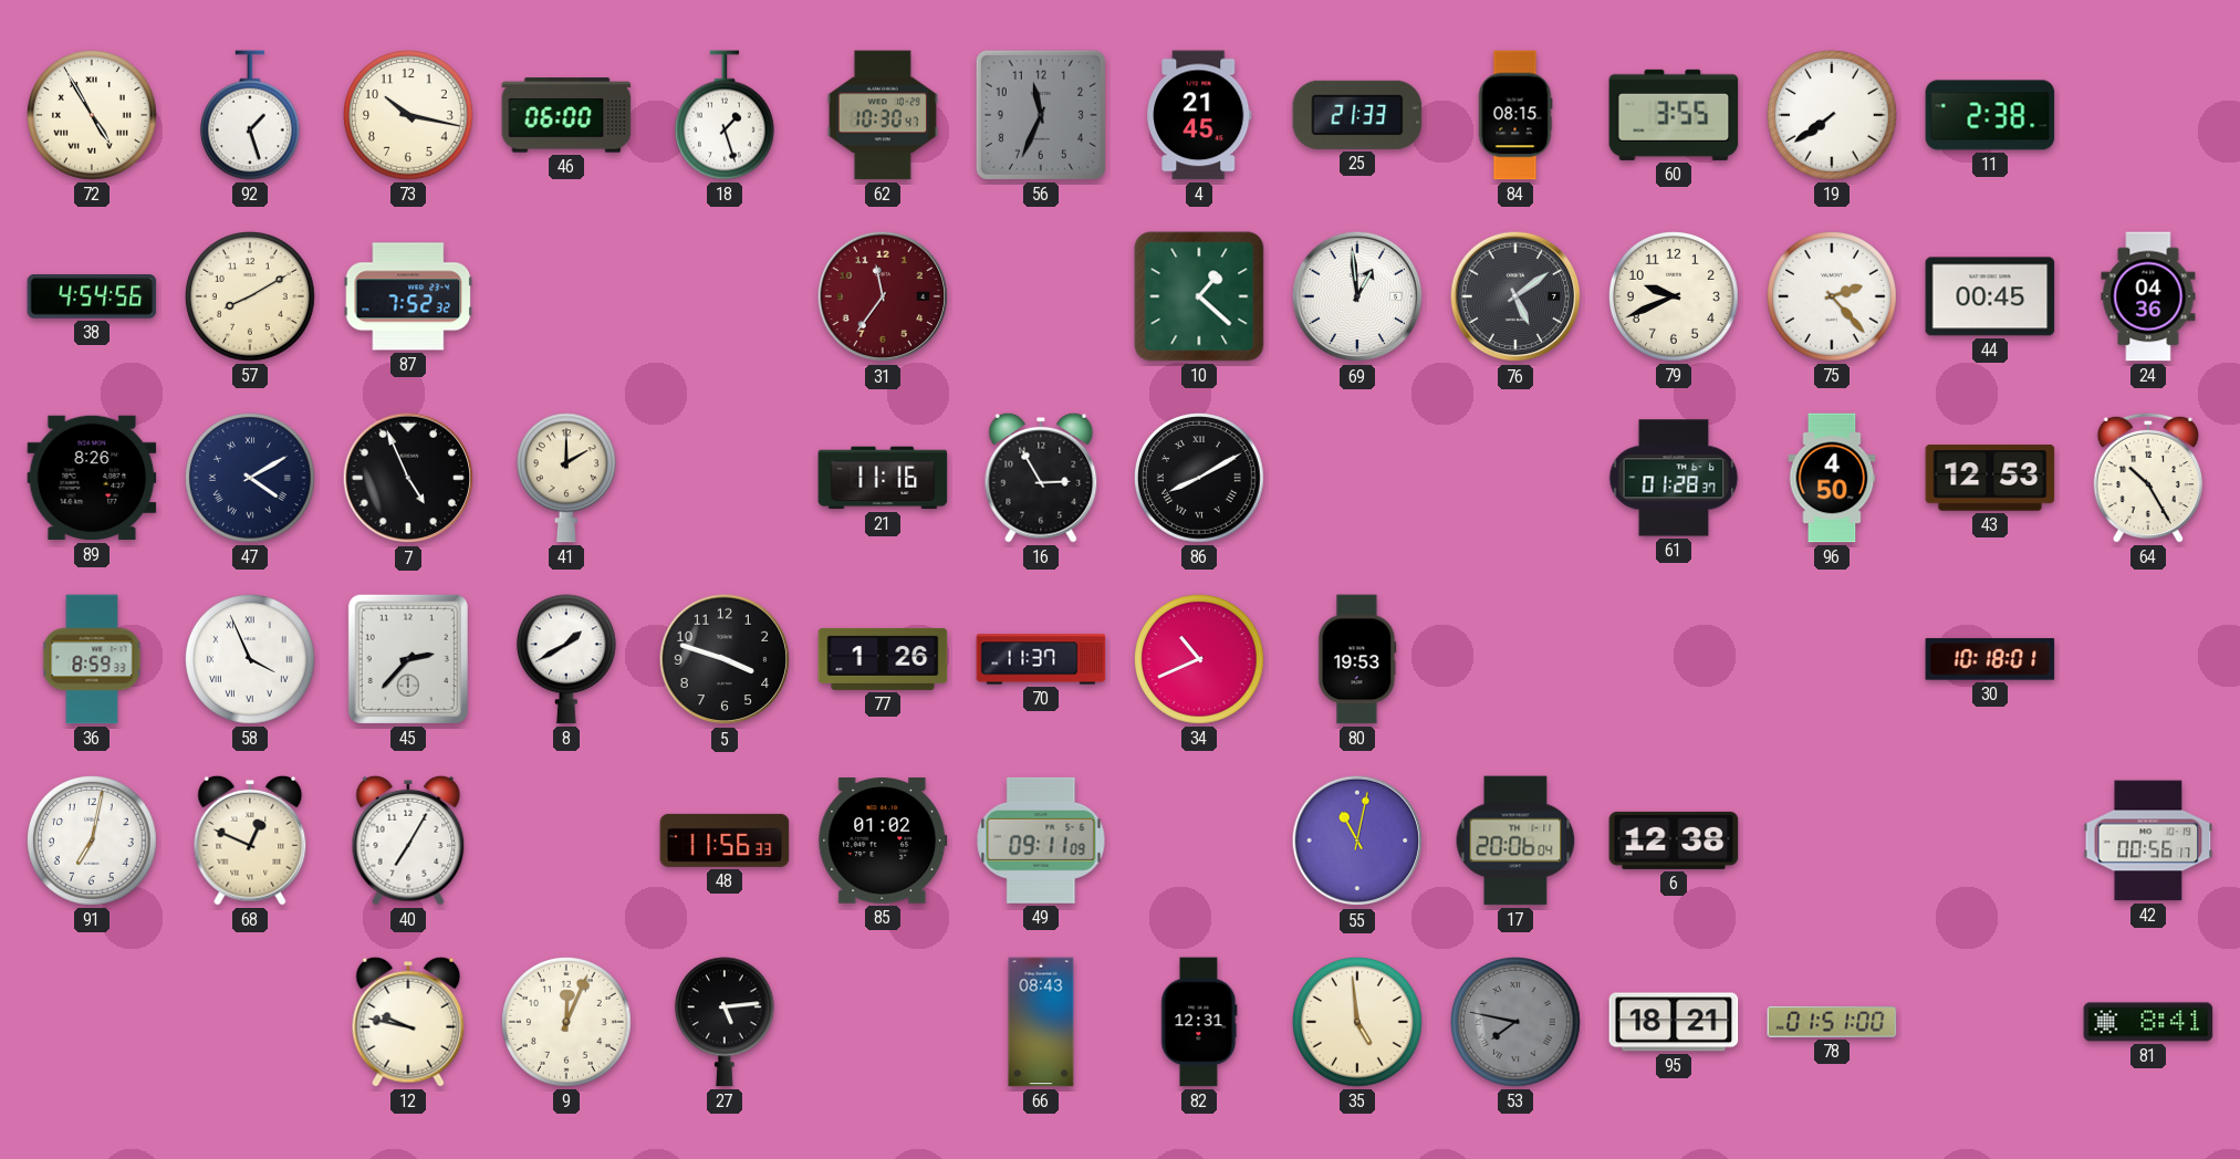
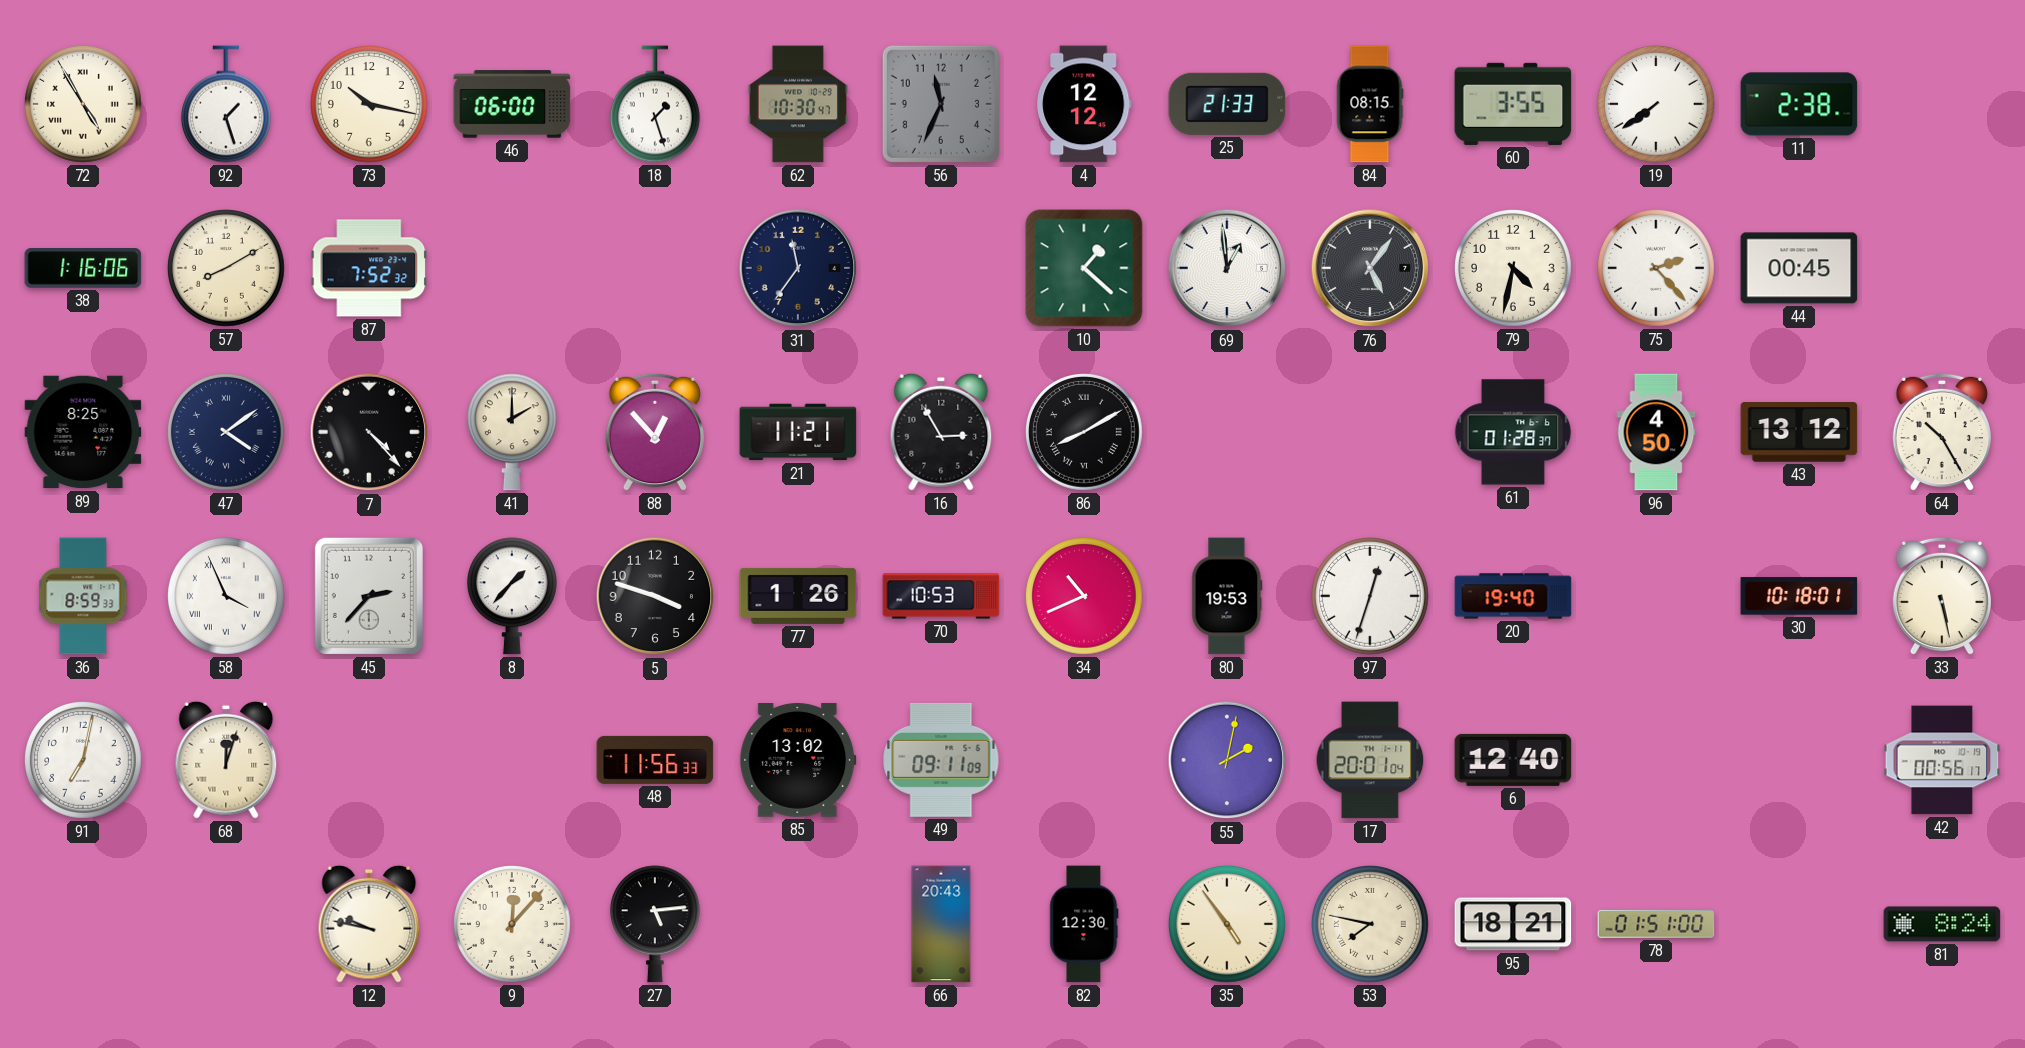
4: 21:45 -> 12:12
38: 4:54 -> 1:16
31 dial: burgundy -> navy
76: 5:09 -> 5:06
79: 9:41 -> 4:32
24: 04:36 -> none
89: 8:26 -> 8:25
47: 4:10 -> 4:09
7: 4:56 -> 4:23
88: none -> 12:53
21: 11:16 -> 11:21
43: 12:53 -> 13:12
8: 1:40 -> 1:37
70: 11:37 -> 10:53
97: none -> 12:33
20: none -> 19:40
33: none -> 5:28
68: 12:49 -> 12:03
40: 7:05 -> none
85: 01:02 -> 13:02
55: 11:02 -> 2:02
17: 20:06 -> 20:01
6: 12:38 -> 12:40
9: 12:04 -> 12:07
66: 08:43 -> 20:43
82: 12:31 -> 12:30
35: 4:59 -> 4:54
53 dial: grey -> cream
81: 8:41 -> 8:24
